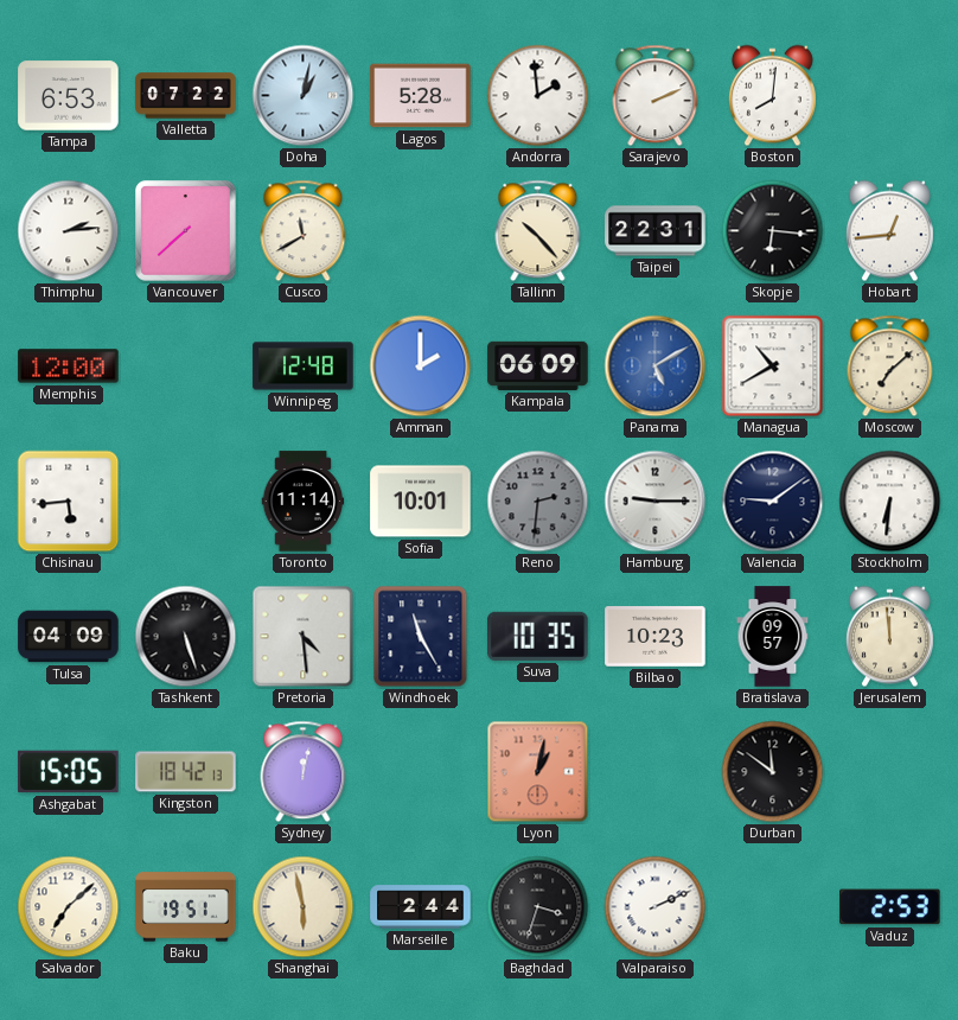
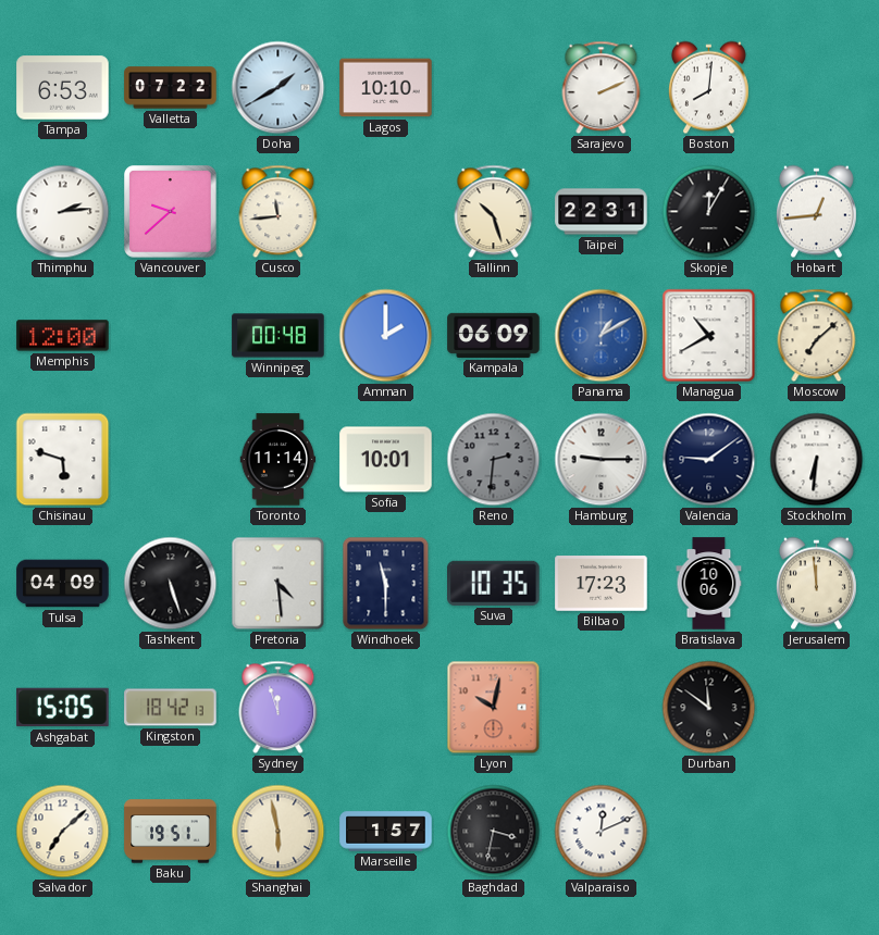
Doha: 1:02 -> 1:40
Lagos: 5:28 -> 10:10
Andorra: 1:59 -> none
Vancouver: 7:38 -> 9:38
Cusco: 11:40 -> 11:44
Tallinn: 10:23 -> 10:27
Skopje: 6:16 -> 12:05
Winnipeg: 12:48 -> 00:48
Panama: 5:10 -> 1:10
Chisinau: 5:44 -> 5:48
Windhoek: 11:25 -> 11:30
Bilbao: 10:23 -> 17:23
Bratislava: 09:57 -> 10:06
Sydney: 12:02 -> 11:57
Lyon: 1:02 -> 10:02
Marseille: 2:44 -> 1:57
Baghdad: 3:33 -> 3:32
Valparaiso: 2:11 -> 12:11
Vaduz: 2:53 -> none
